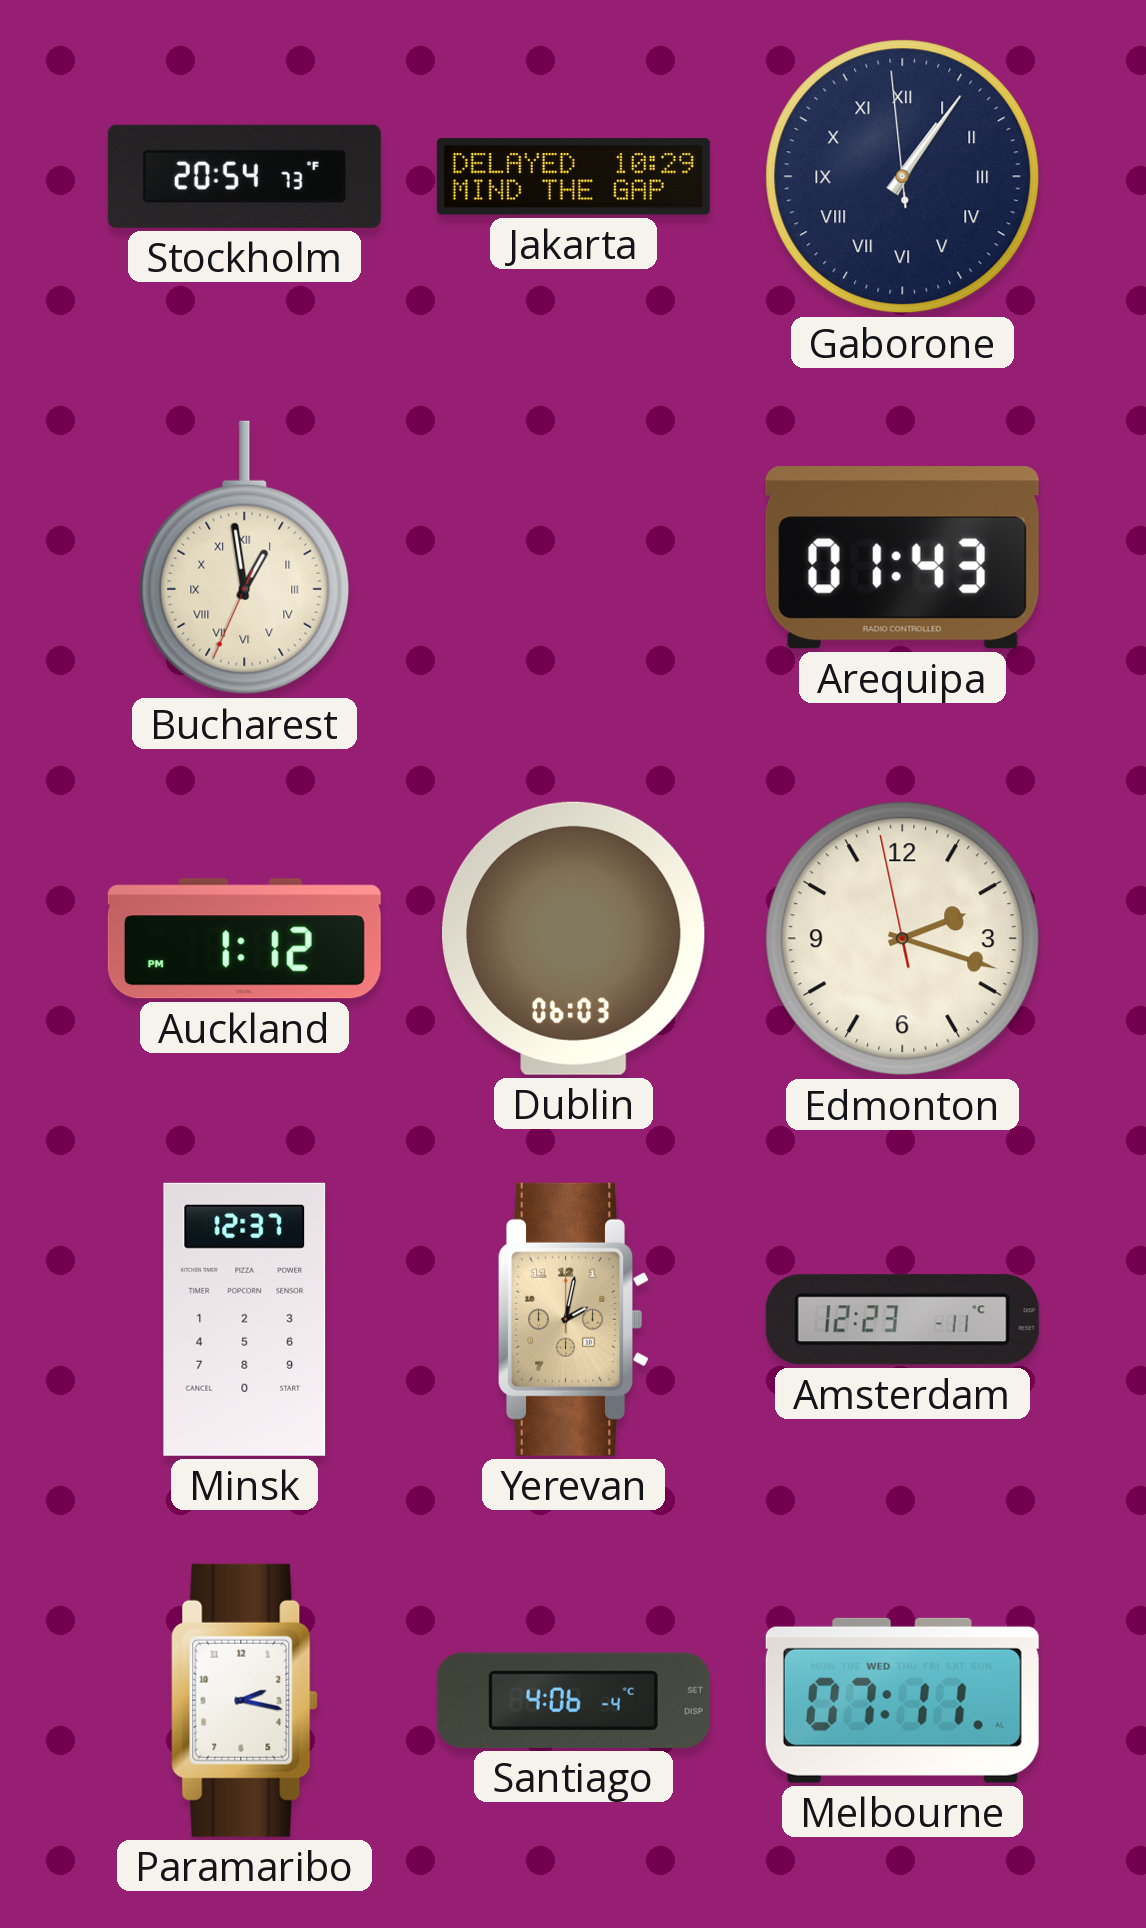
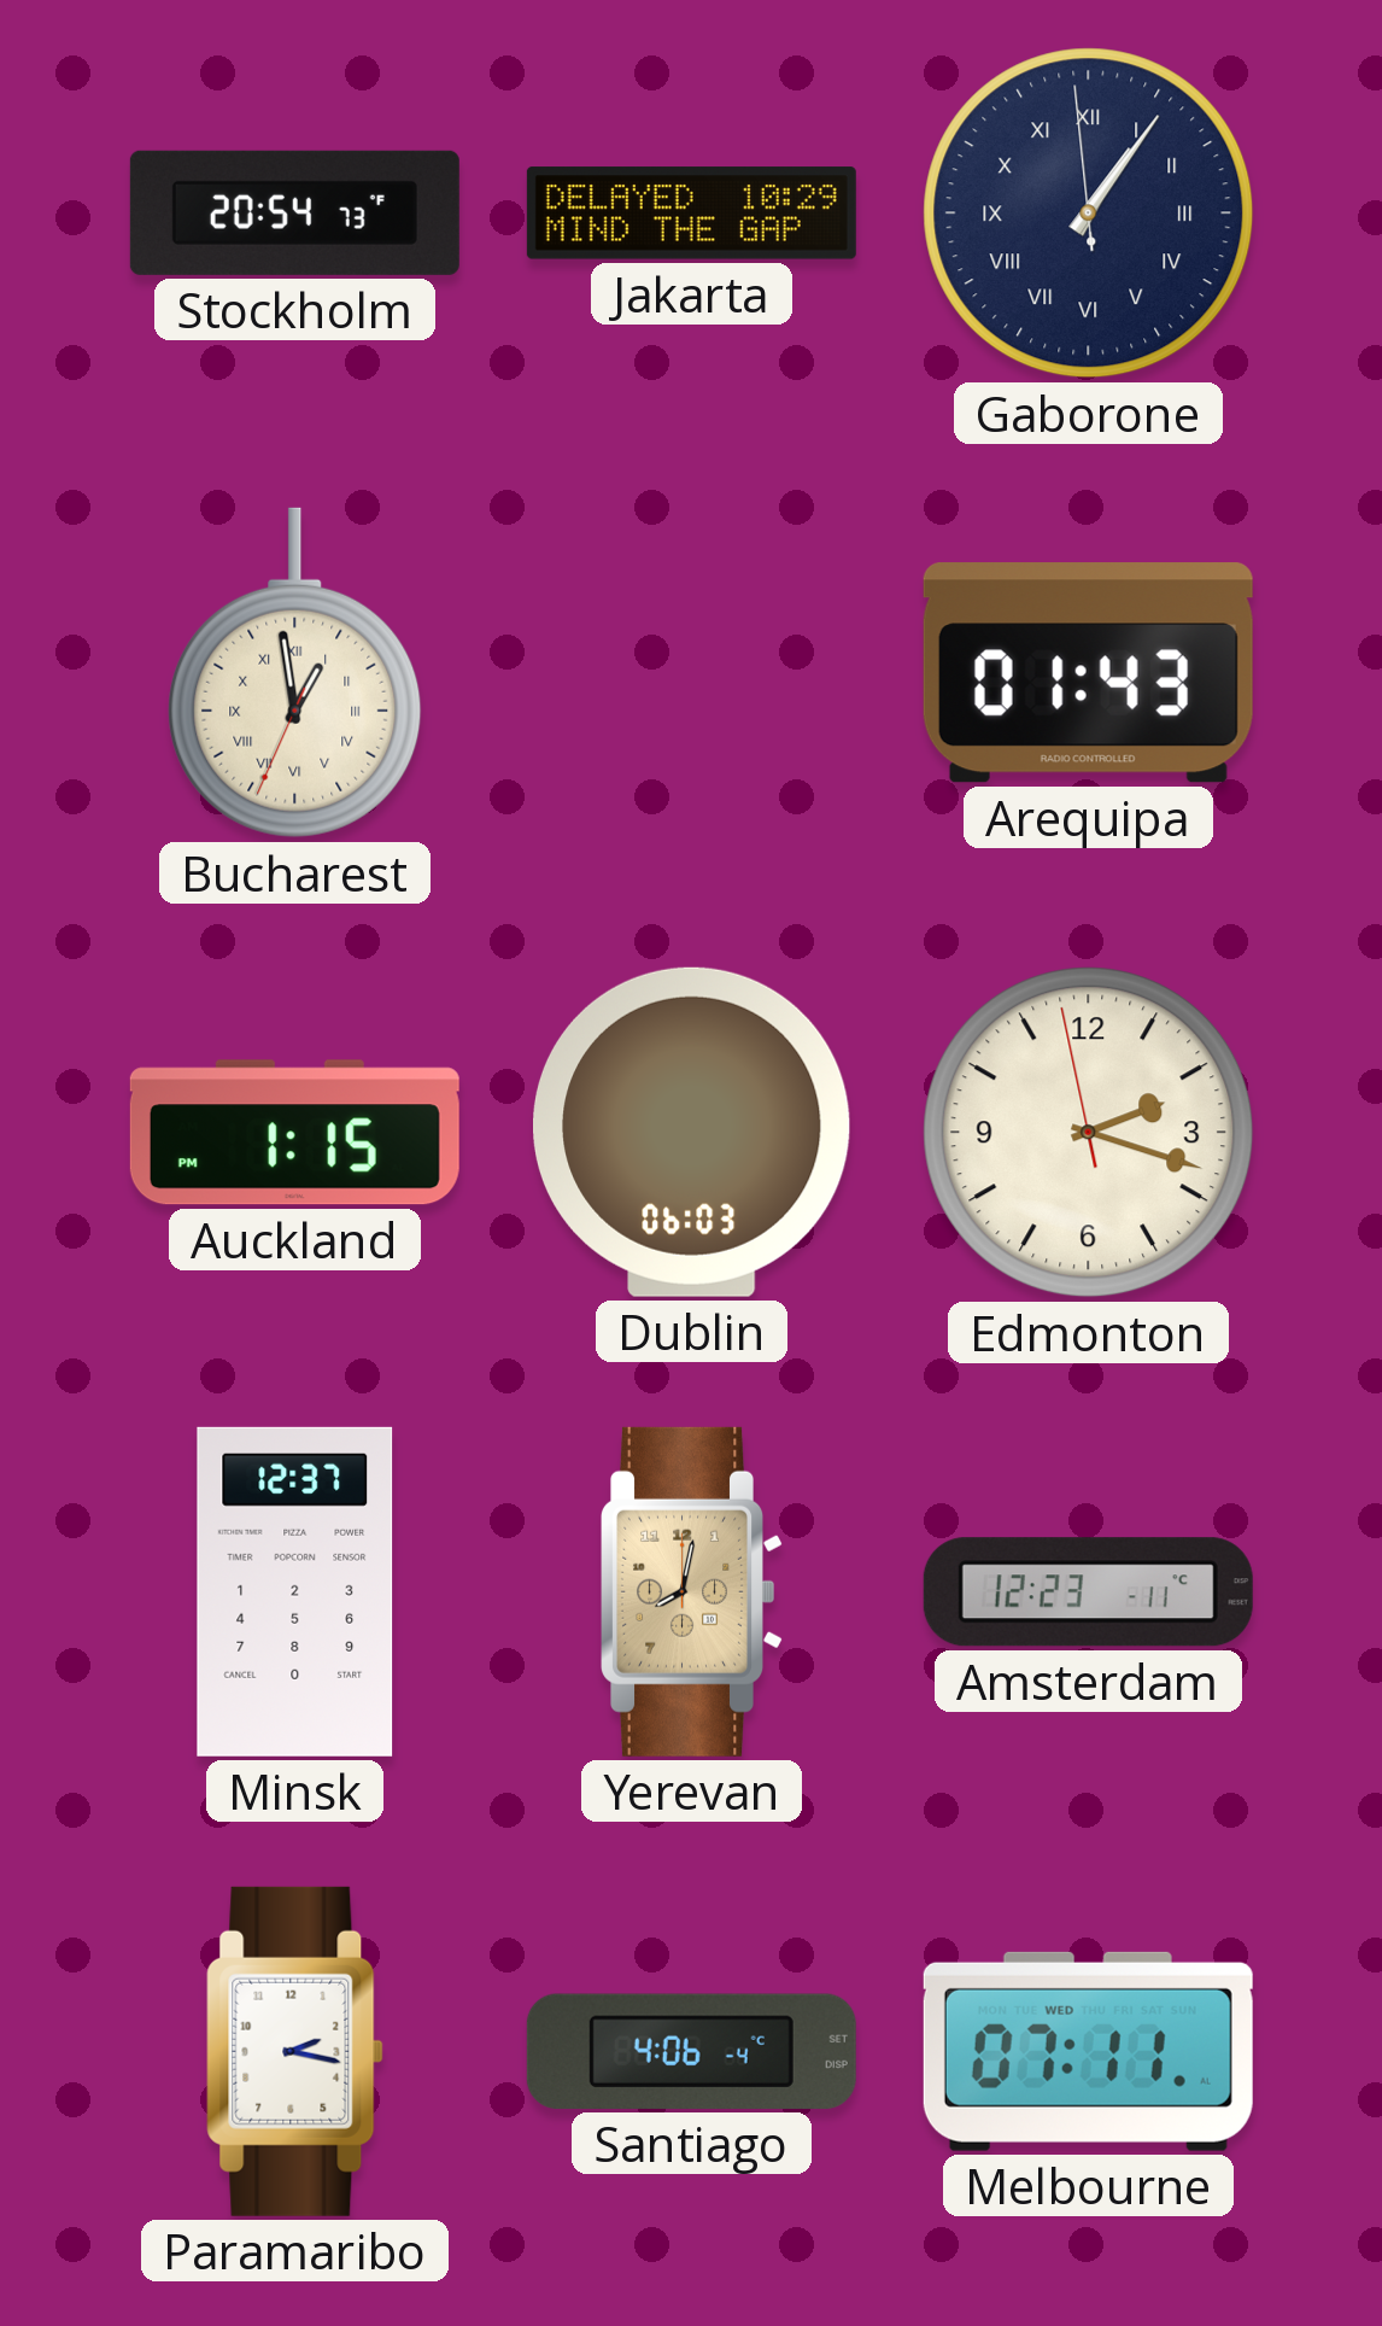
Auckland: 1:12 -> 1:15
Yerevan: 2:02 -> 8:02
